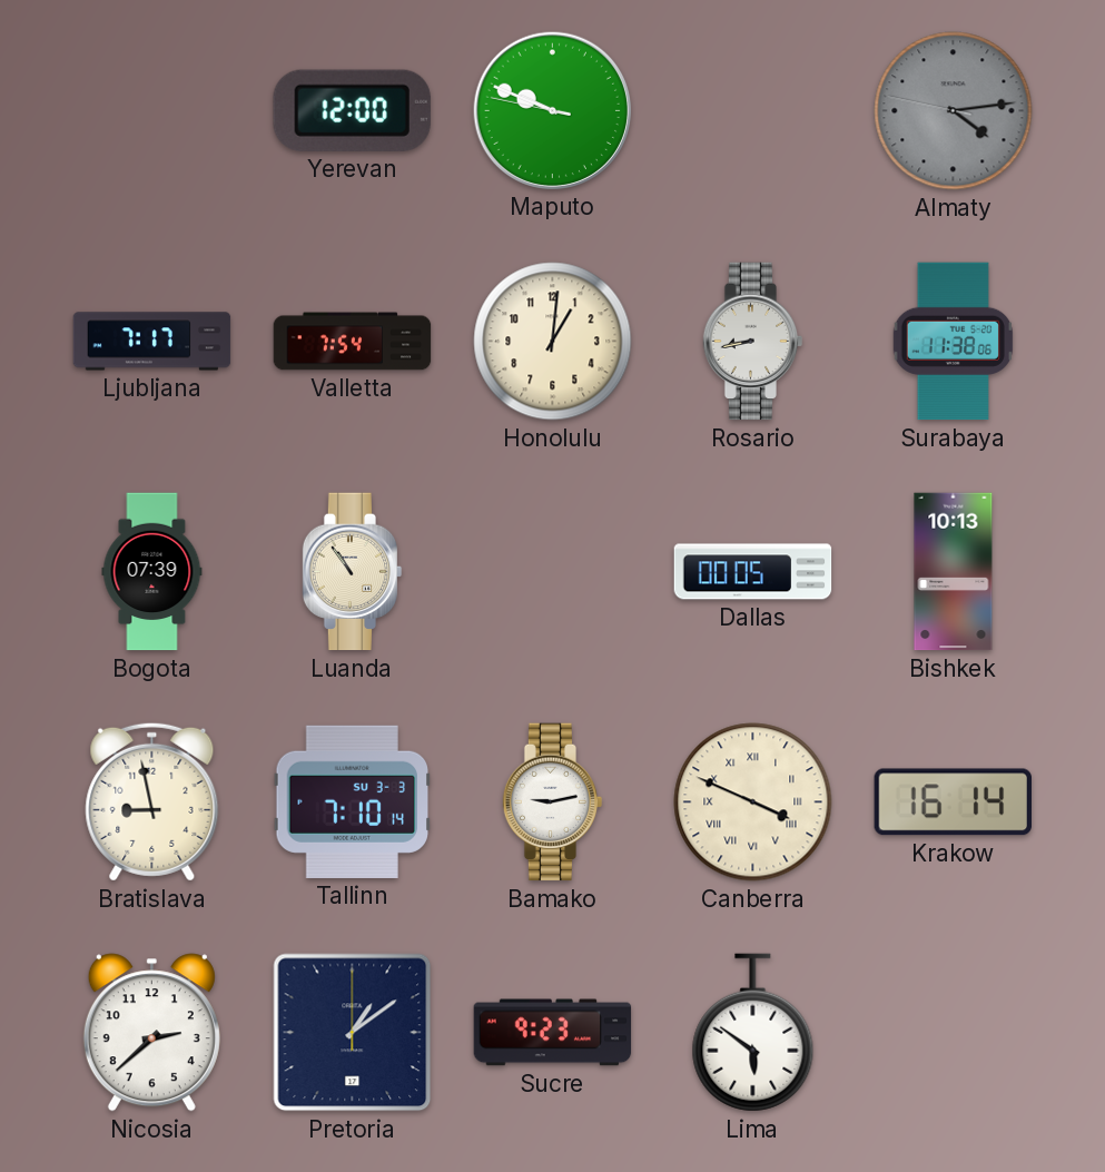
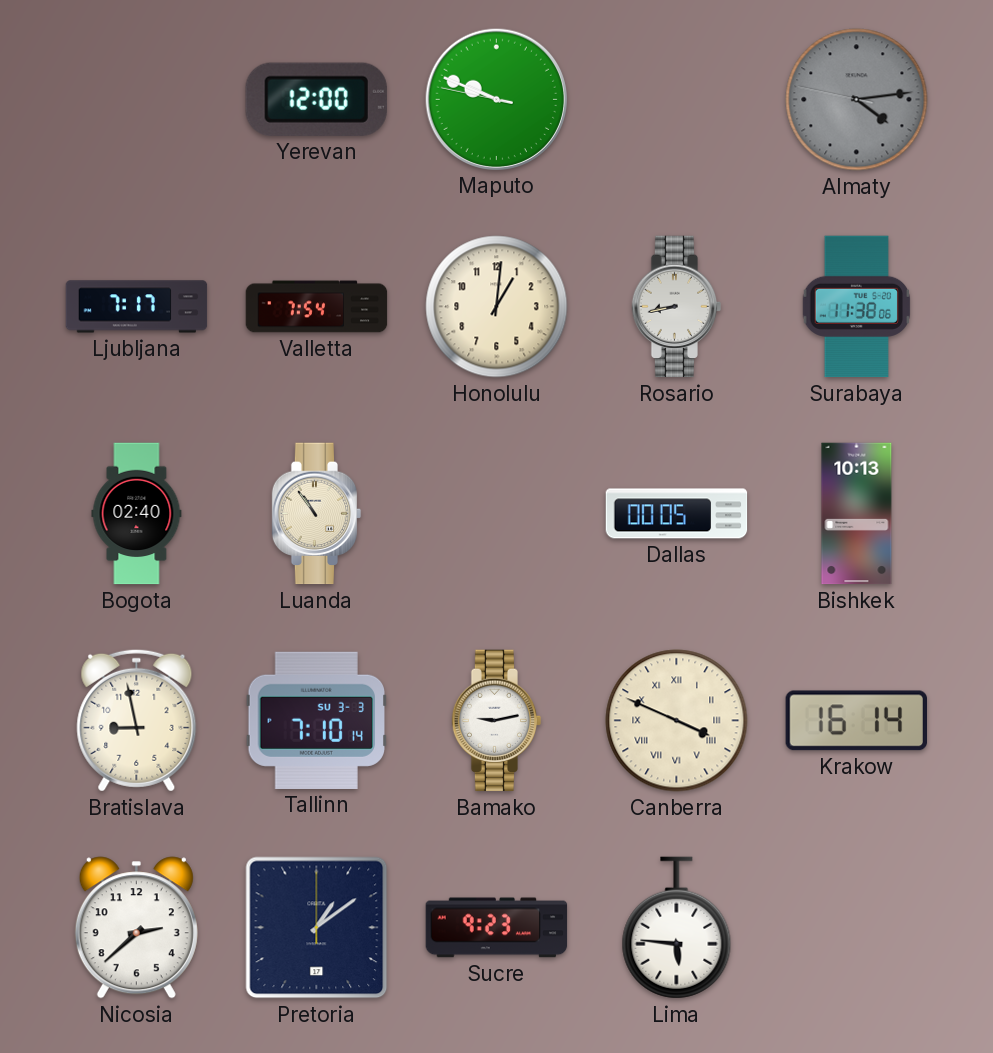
Bogota: 07:39 -> 02:40
Lima: 5:51 -> 5:46
